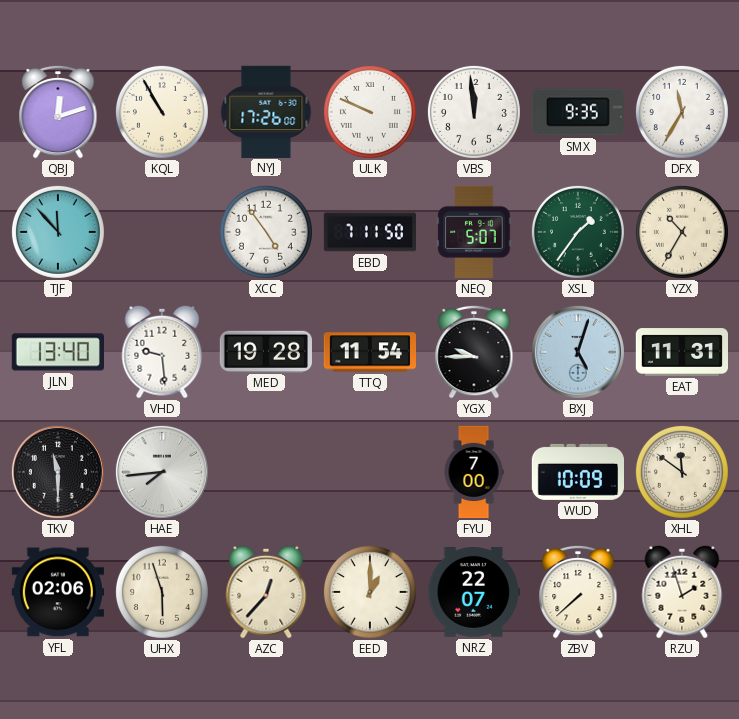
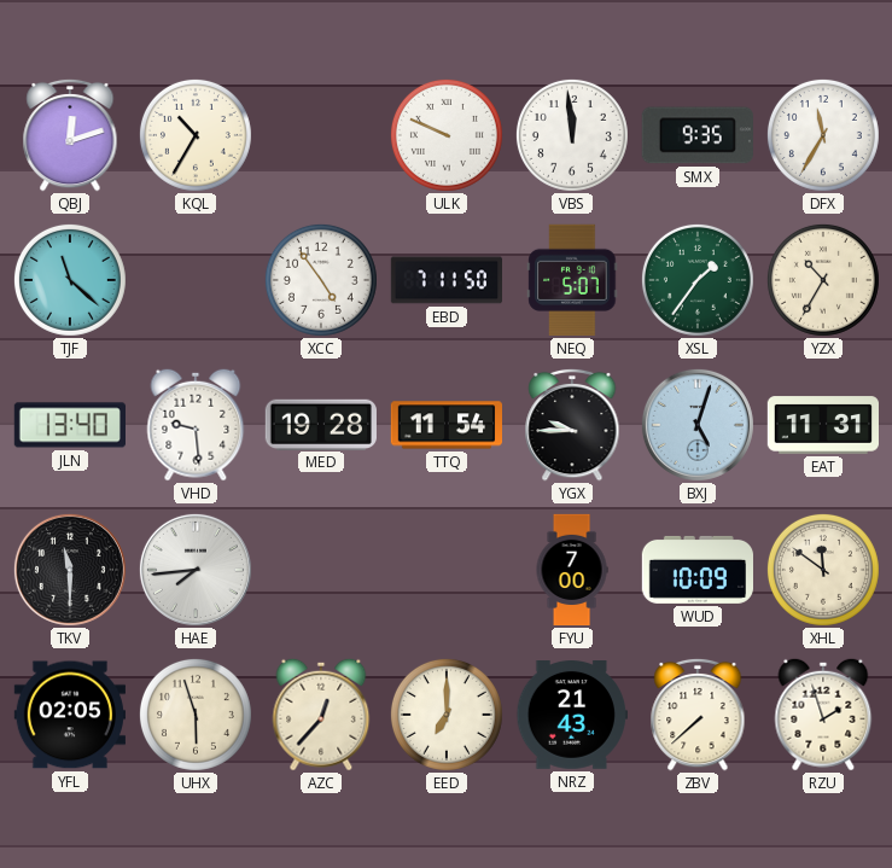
KQL: 10:55 -> 10:35
NYJ: 17:26 -> none
TJF: 11:53 -> 11:22
YFL: 02:06 -> 02:05
EED: 1:00 -> 7:00
NRZ: 22:07 -> 21:43
